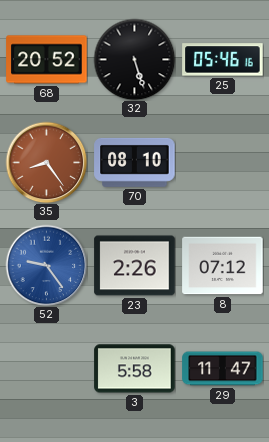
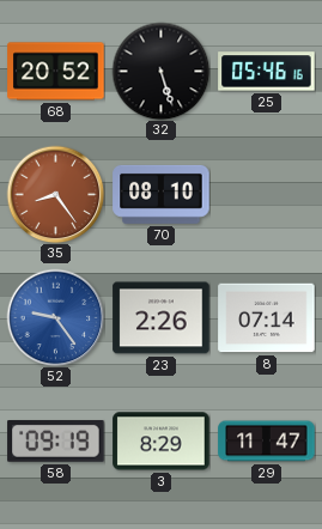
8: 07:12 -> 07:14
58: none -> 09:19
3: 5:58 -> 8:29
